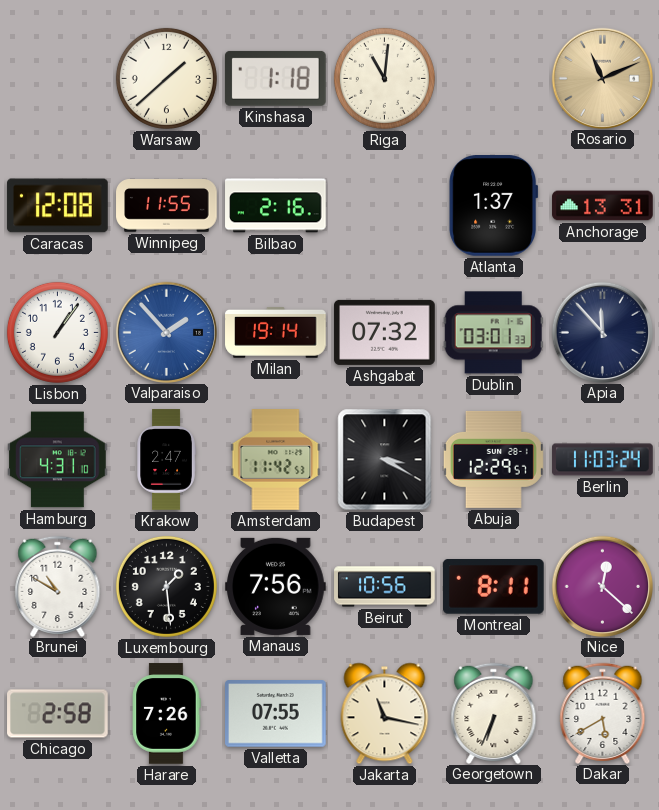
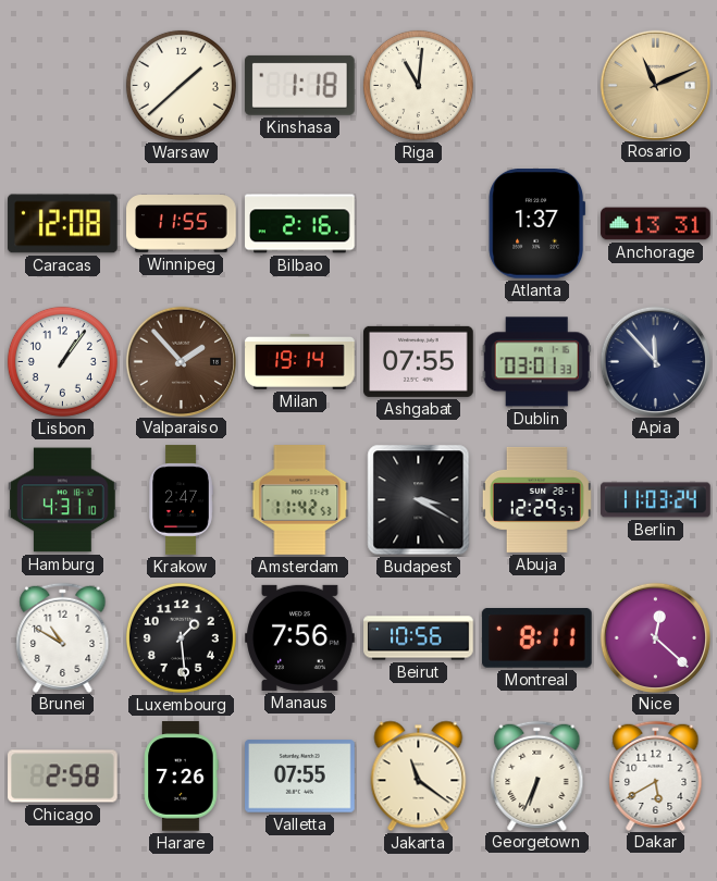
Valparaiso dial: blue -> brown
Ashgabat: 07:32 -> 07:55
Jakarta: 11:17 -> 11:21
